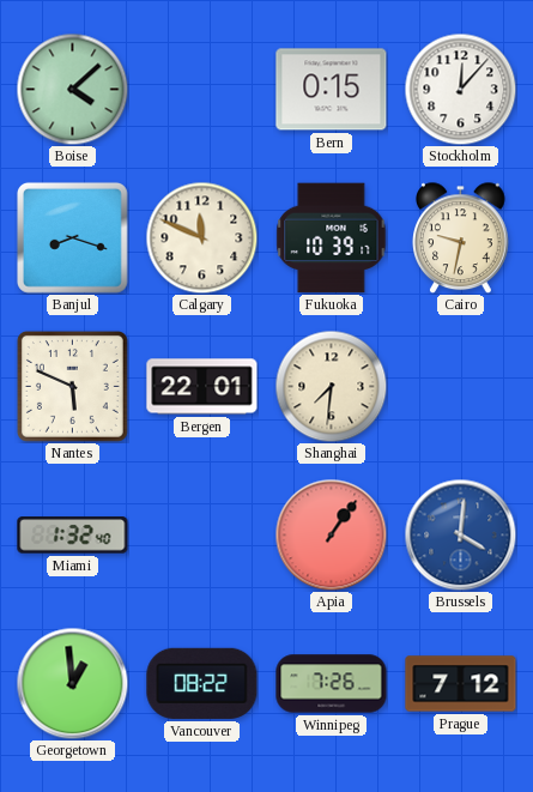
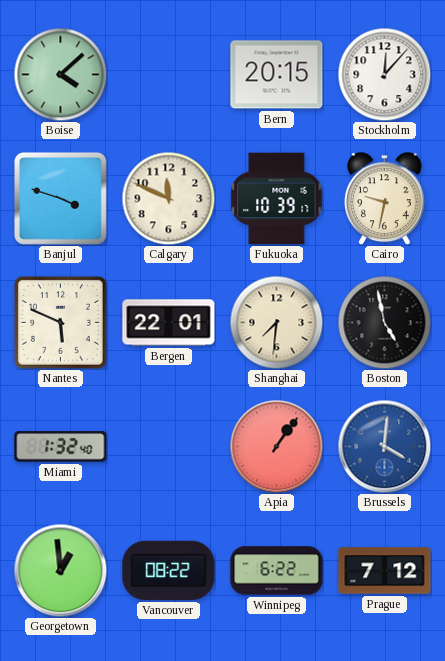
Bern: 0:15 -> 20:15
Banjul: 8:18 -> 3:48
Boston: none -> 4:58
Winnipeg: 7:26 -> 6:22
